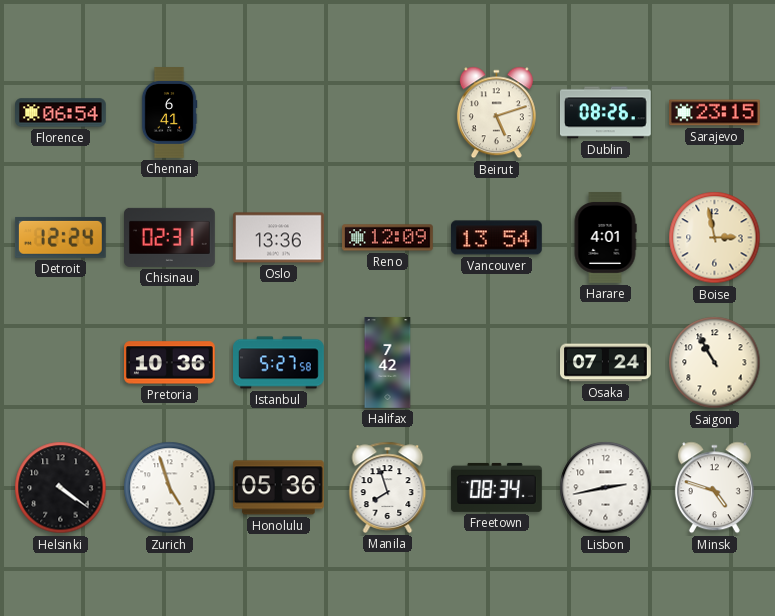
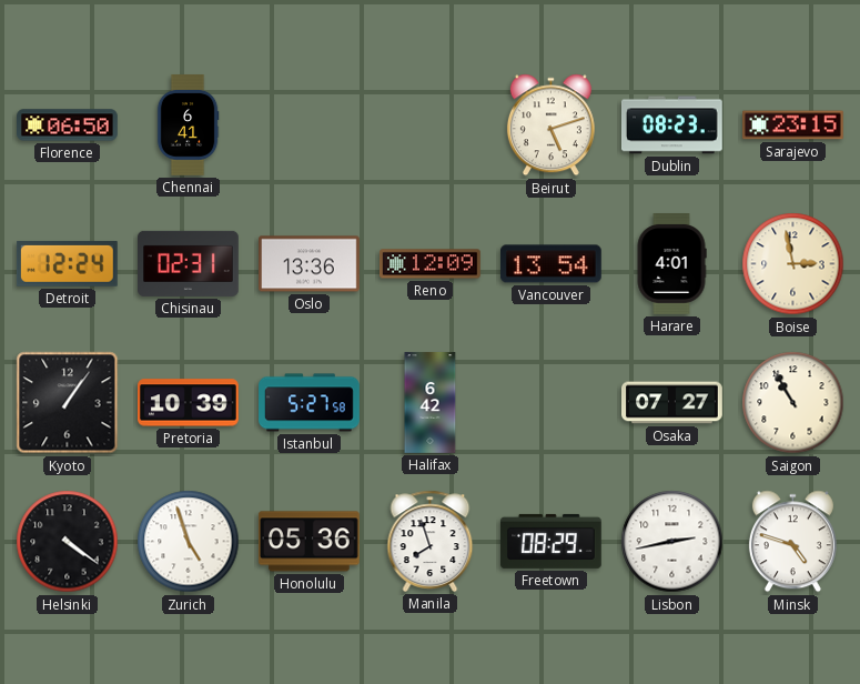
Florence: 06:54 -> 06:50
Dublin: 08:26 -> 08:23
Kyoto: none -> 1:06
Pretoria: 10:36 -> 10:39
Halifax: 7:42 -> 6:42
Osaka: 07:24 -> 07:27
Freetown: 08:34 -> 08:29
